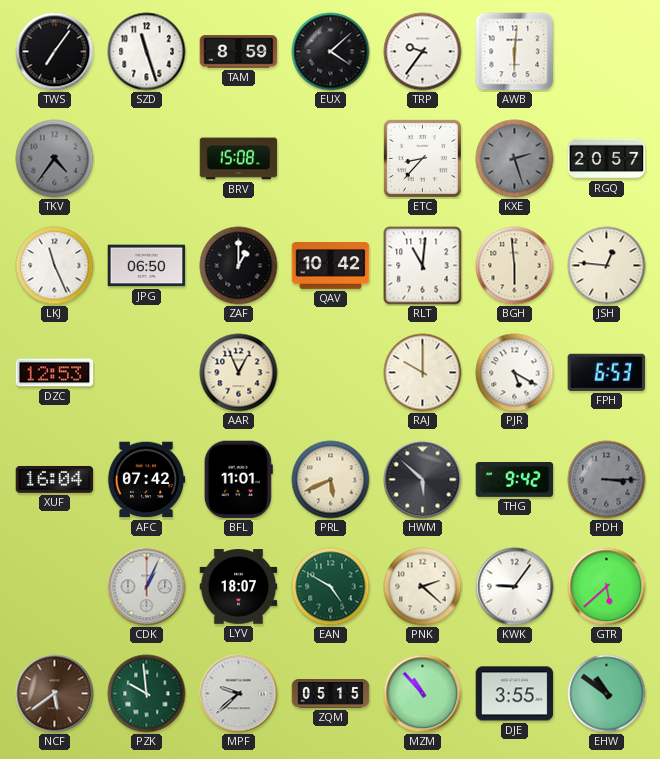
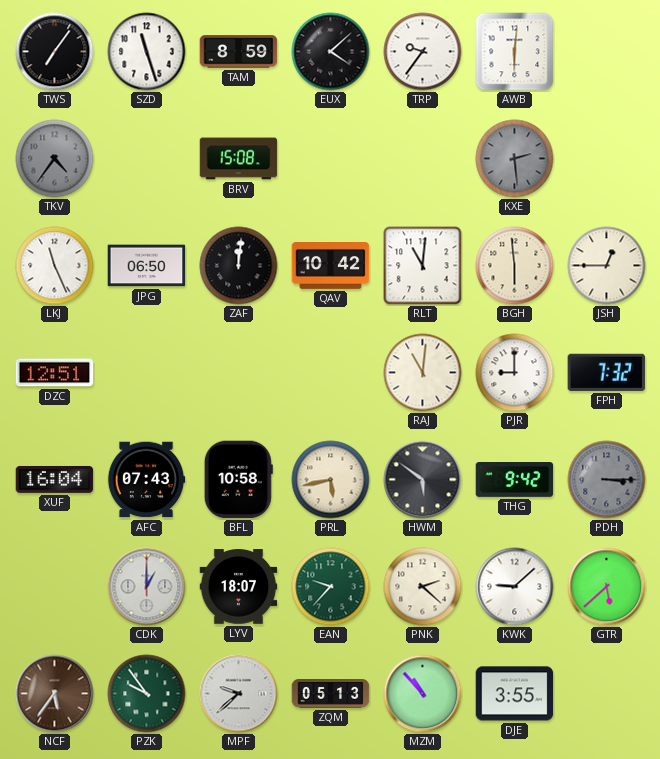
ETC: 8:37 -> none
KXE: 2:27 -> 2:29
RGQ: 20:57 -> none
ZAF: 1:00 -> 12:01
JSH: 12:46 -> 12:45
DZC: 12:53 -> 12:51
AAR: 12:56 -> none
RAJ: 10:00 -> 11:01
PJR: 5:20 -> 9:00
FPH: 6:53 -> 7:32
AFC: 07:42 -> 07:43
BFL: 11:01 -> 10:58
PRL: 5:41 -> 5:43
HWM: 5:52 -> 5:51
CDK: 1:04 -> 1:00
EAN: 4:50 -> 9:37
KWK: 9:06 -> 9:08
NCF: 5:39 -> 5:36
PZK: 9:59 -> 9:54
ZQM: 05:15 -> 05:13
EHW: 10:51 -> none
